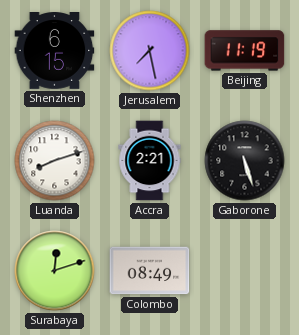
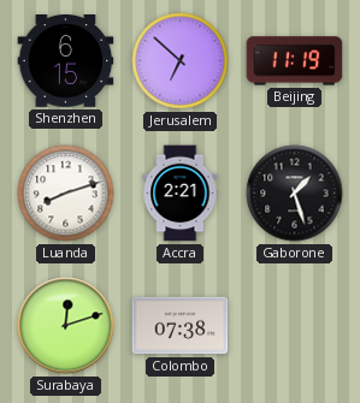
Jerusalem: 7:28 -> 6:52
Gaborone: 5:27 -> 1:27
Colombo: 08:49 -> 07:38
